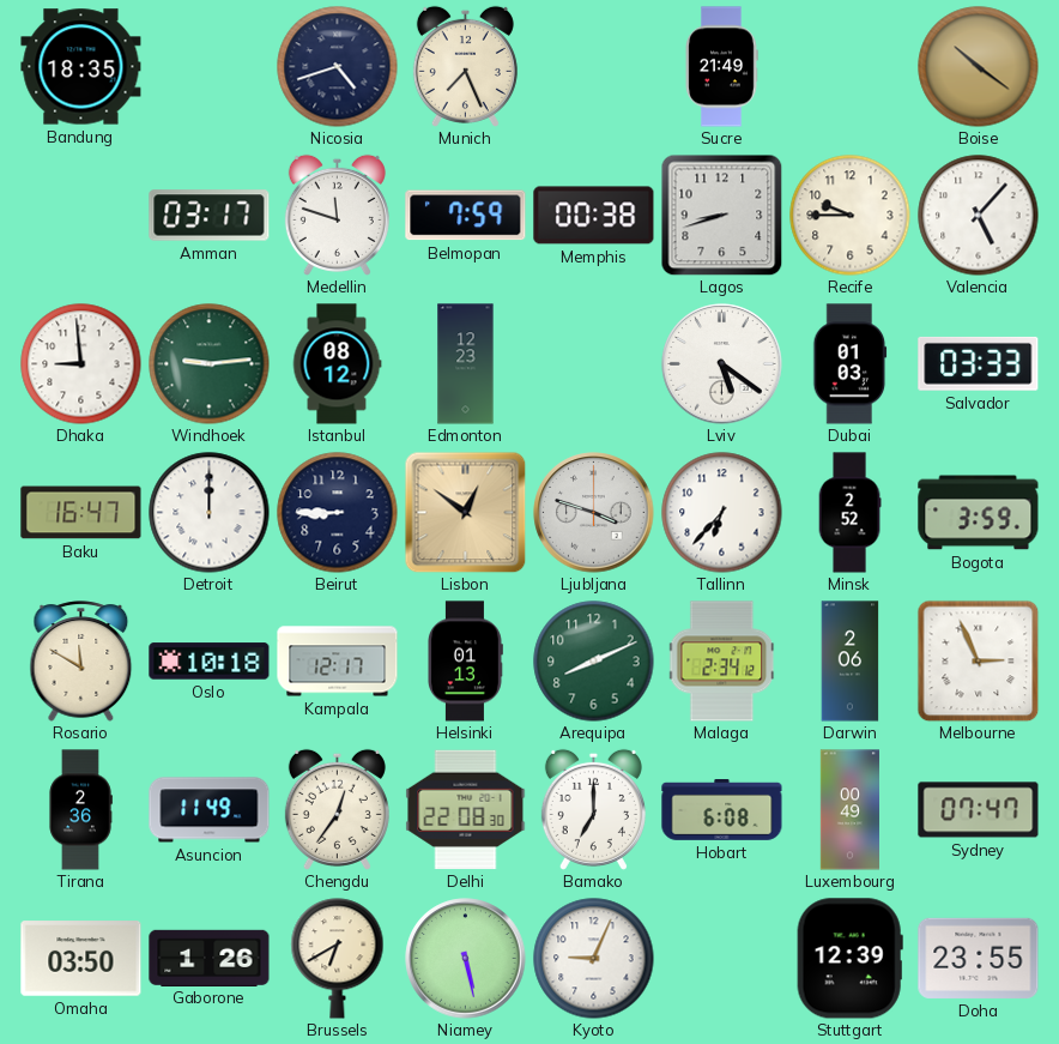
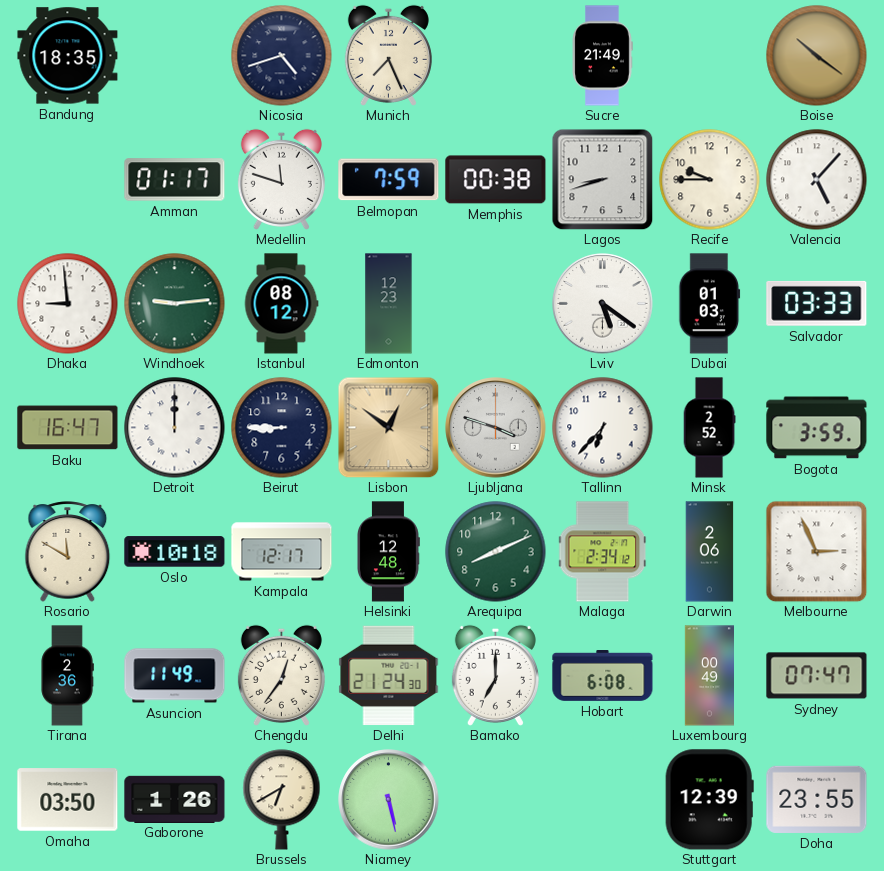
Amman: 03:17 -> 01:17
Helsinki: 01:13 -> 12:48
Delhi: 22:08 -> 21:24
Kyoto: 9:04 -> none
